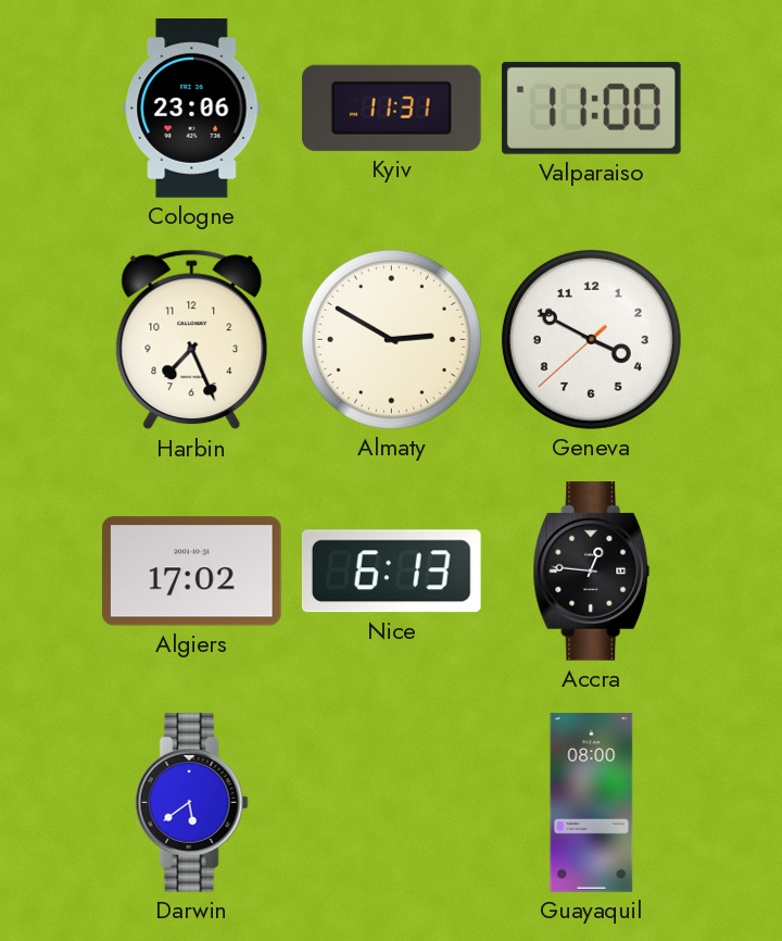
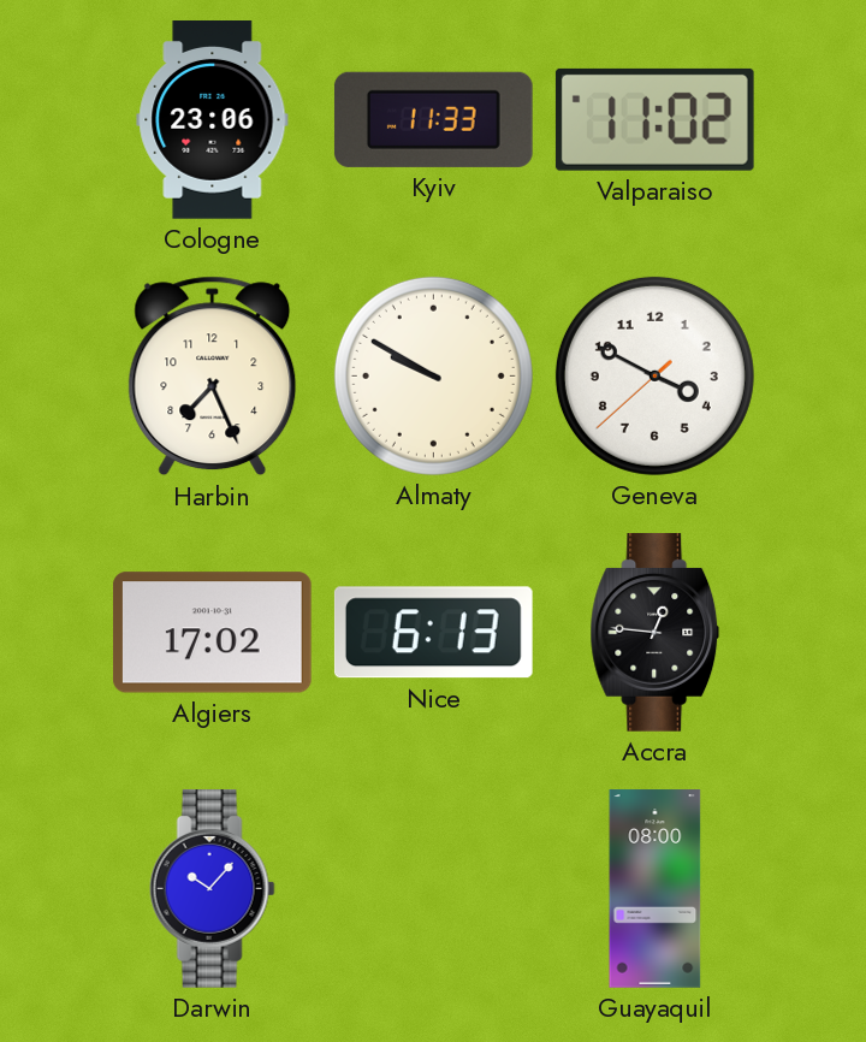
Kyiv: 11:31 -> 11:33
Valparaiso: 11:00 -> 11:02
Almaty: 2:50 -> 9:50
Darwin: 5:39 -> 10:07
